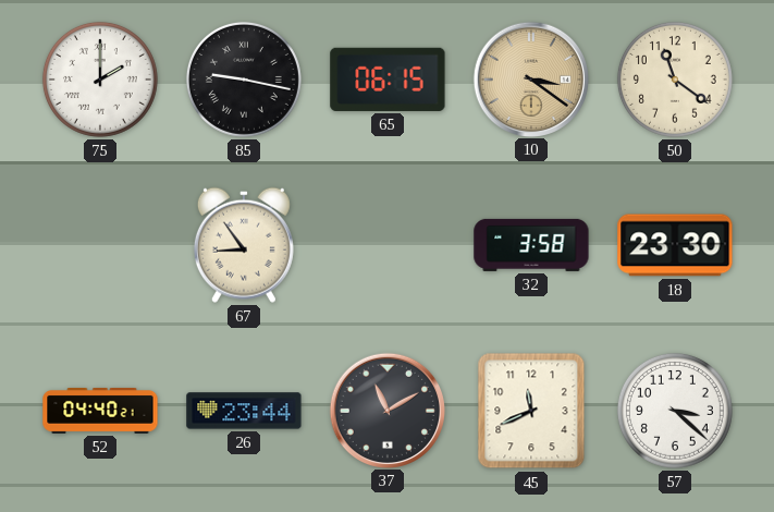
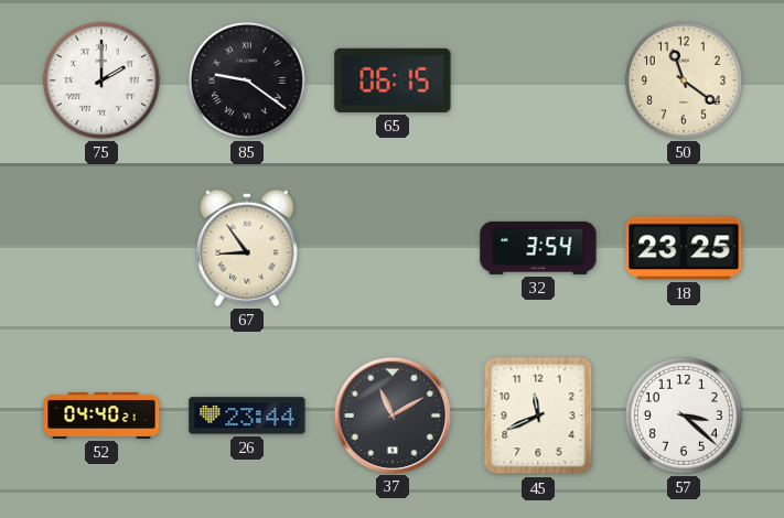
85: 9:17 -> 9:21
10: 3:21 -> none
32: 3:58 -> 3:54
18: 23:30 -> 23:25
